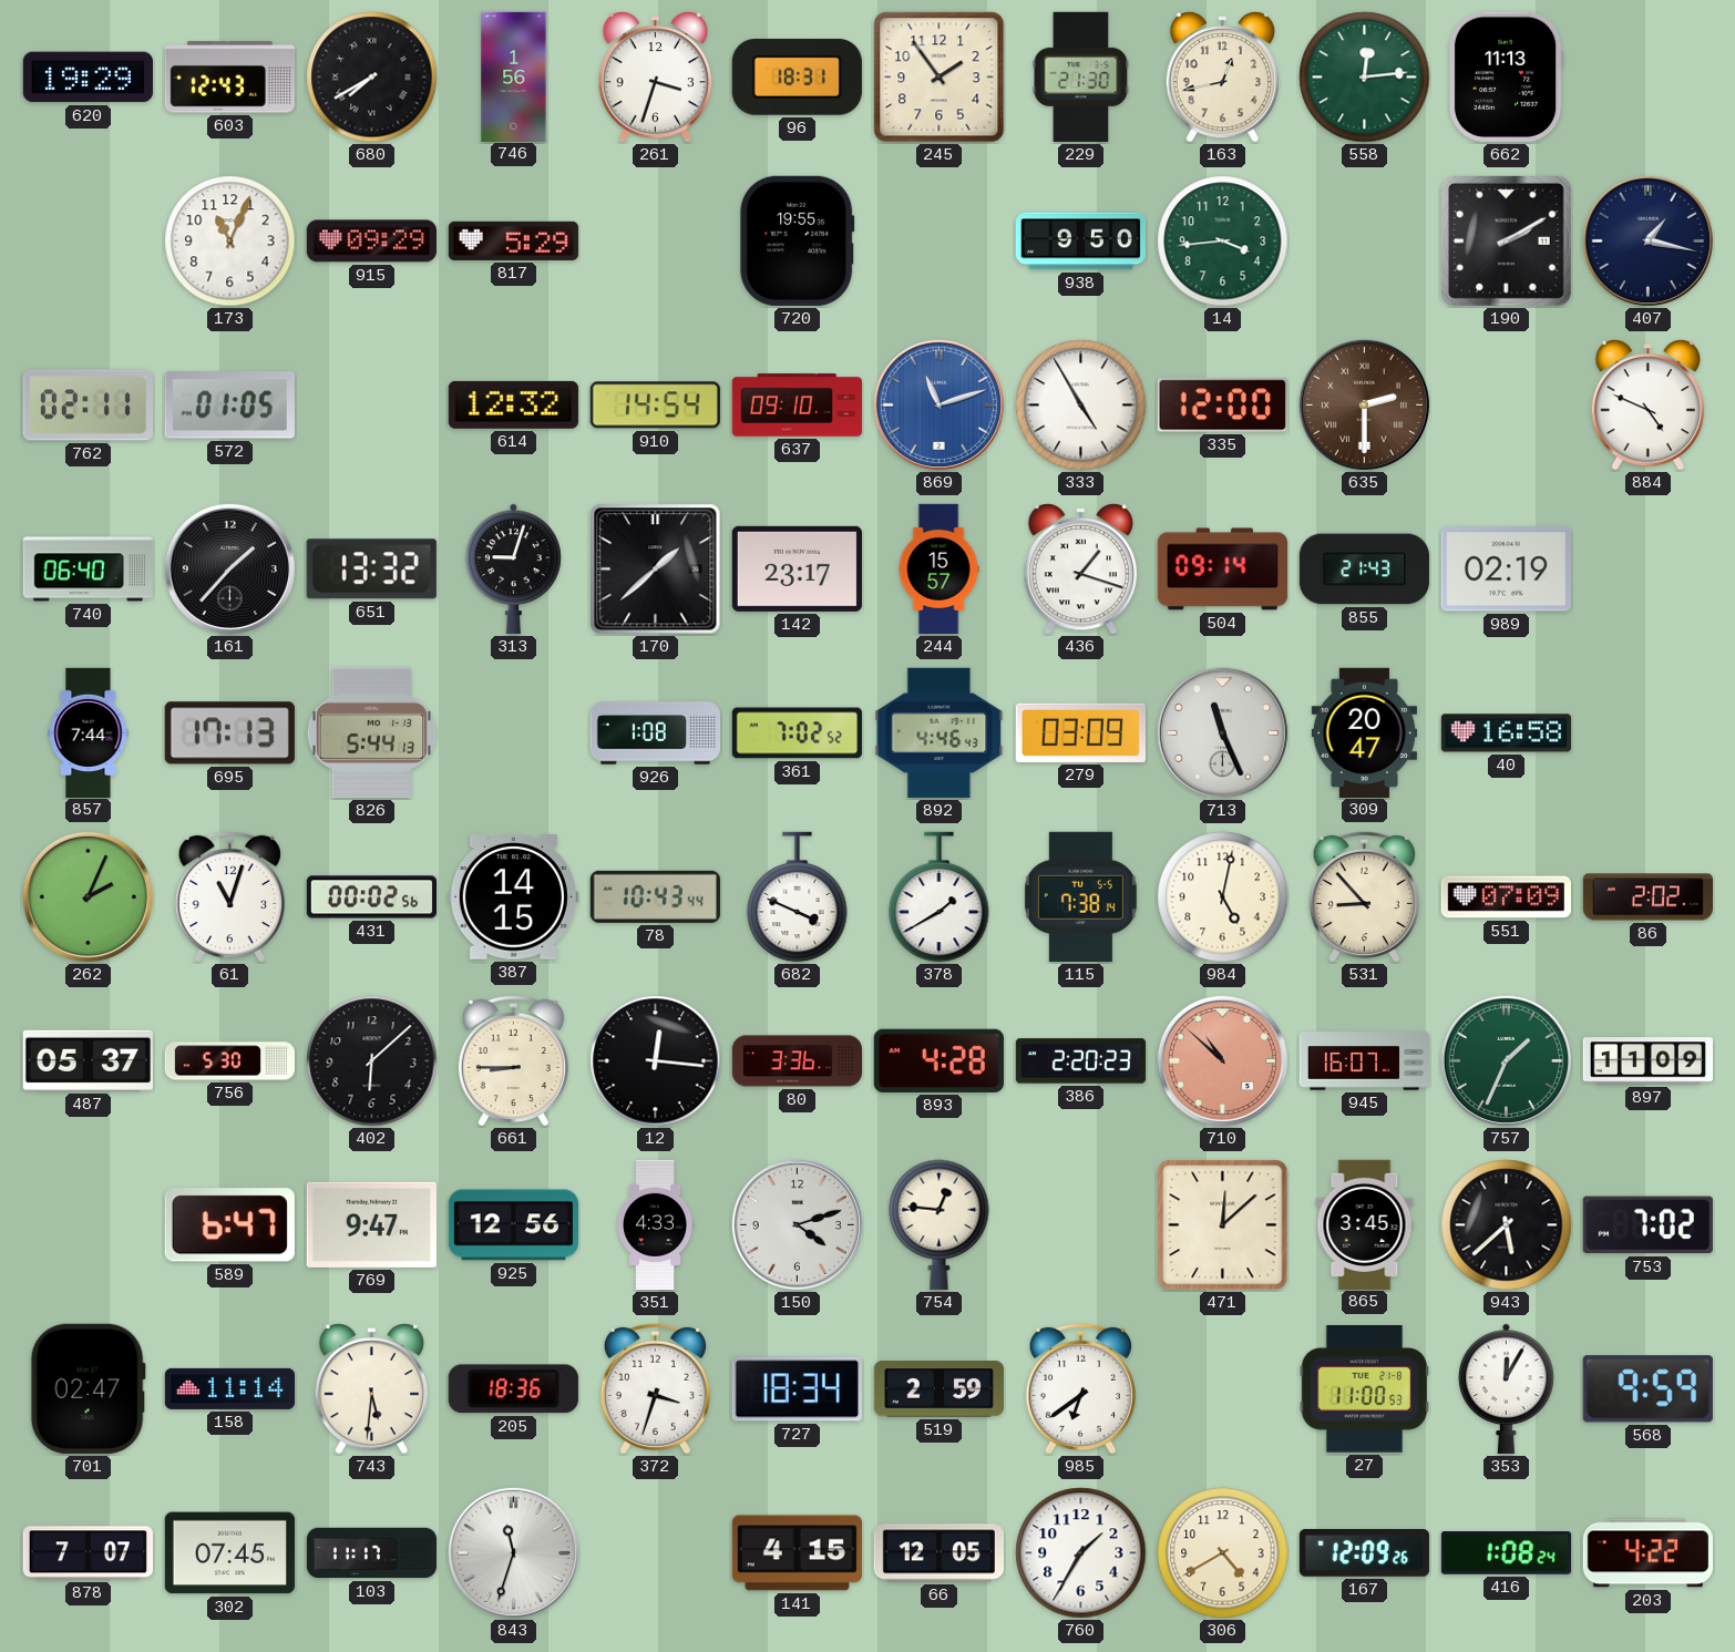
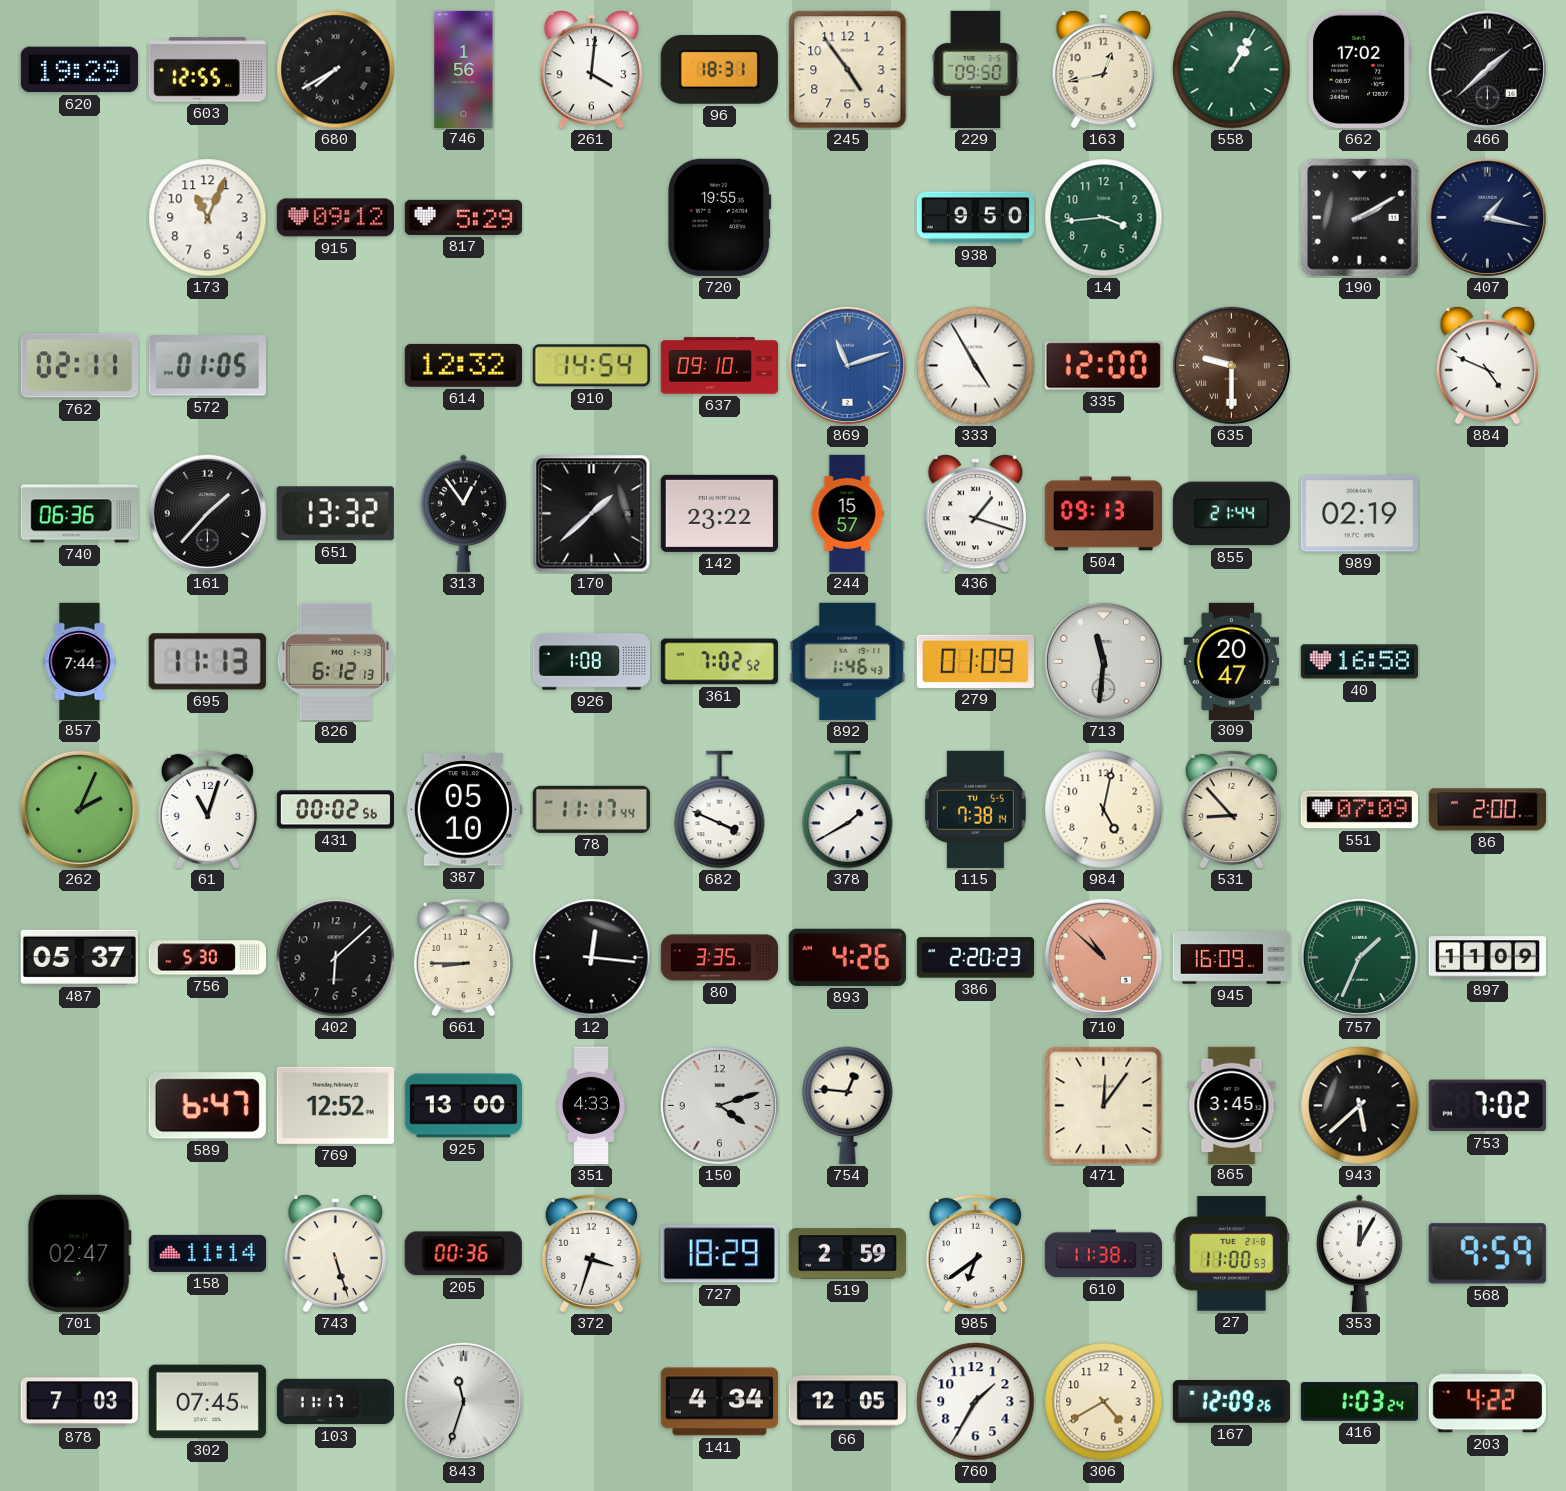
603: 12:43 -> 12:55
261: 3:33 -> 4:01
245: 1:54 -> 4:54
229: 21:30 -> 09:50
558: 12:14 -> 1:05
662: 11:13 -> 17:02
466: none -> 1:38
915: 09:29 -> 09:12
635: 2:30 -> 9:30
740: 06:40 -> 06:36
313: 9:03 -> 12:54
142: 23:17 -> 23:22
504: 09:14 -> 09:13
855: 21:43 -> 21:44
695: 17:13 -> 11:13
826: 5:44 -> 6:12
892: 4:46 -> 1:46
279: 03:09 -> 01:09
713: 11:26 -> 11:31
387: 14:15 -> 05:10
78: 10:43 -> 11:17
86: 2:02 -> 2:00
80: 3:36 -> 3:35
893: 4:28 -> 4:26
945: 16:07 -> 16:09
769: 9:47 -> 12:52
925: 12:56 -> 13:00
471: 12:08 -> 12:06
743: 5:31 -> 5:27
205: 18:36 -> 00:36
727: 18:34 -> 18:29
610: none -> 11:38
878: 7:07 -> 7:03
141: 4:15 -> 4:34
416: 1:08 -> 1:03
